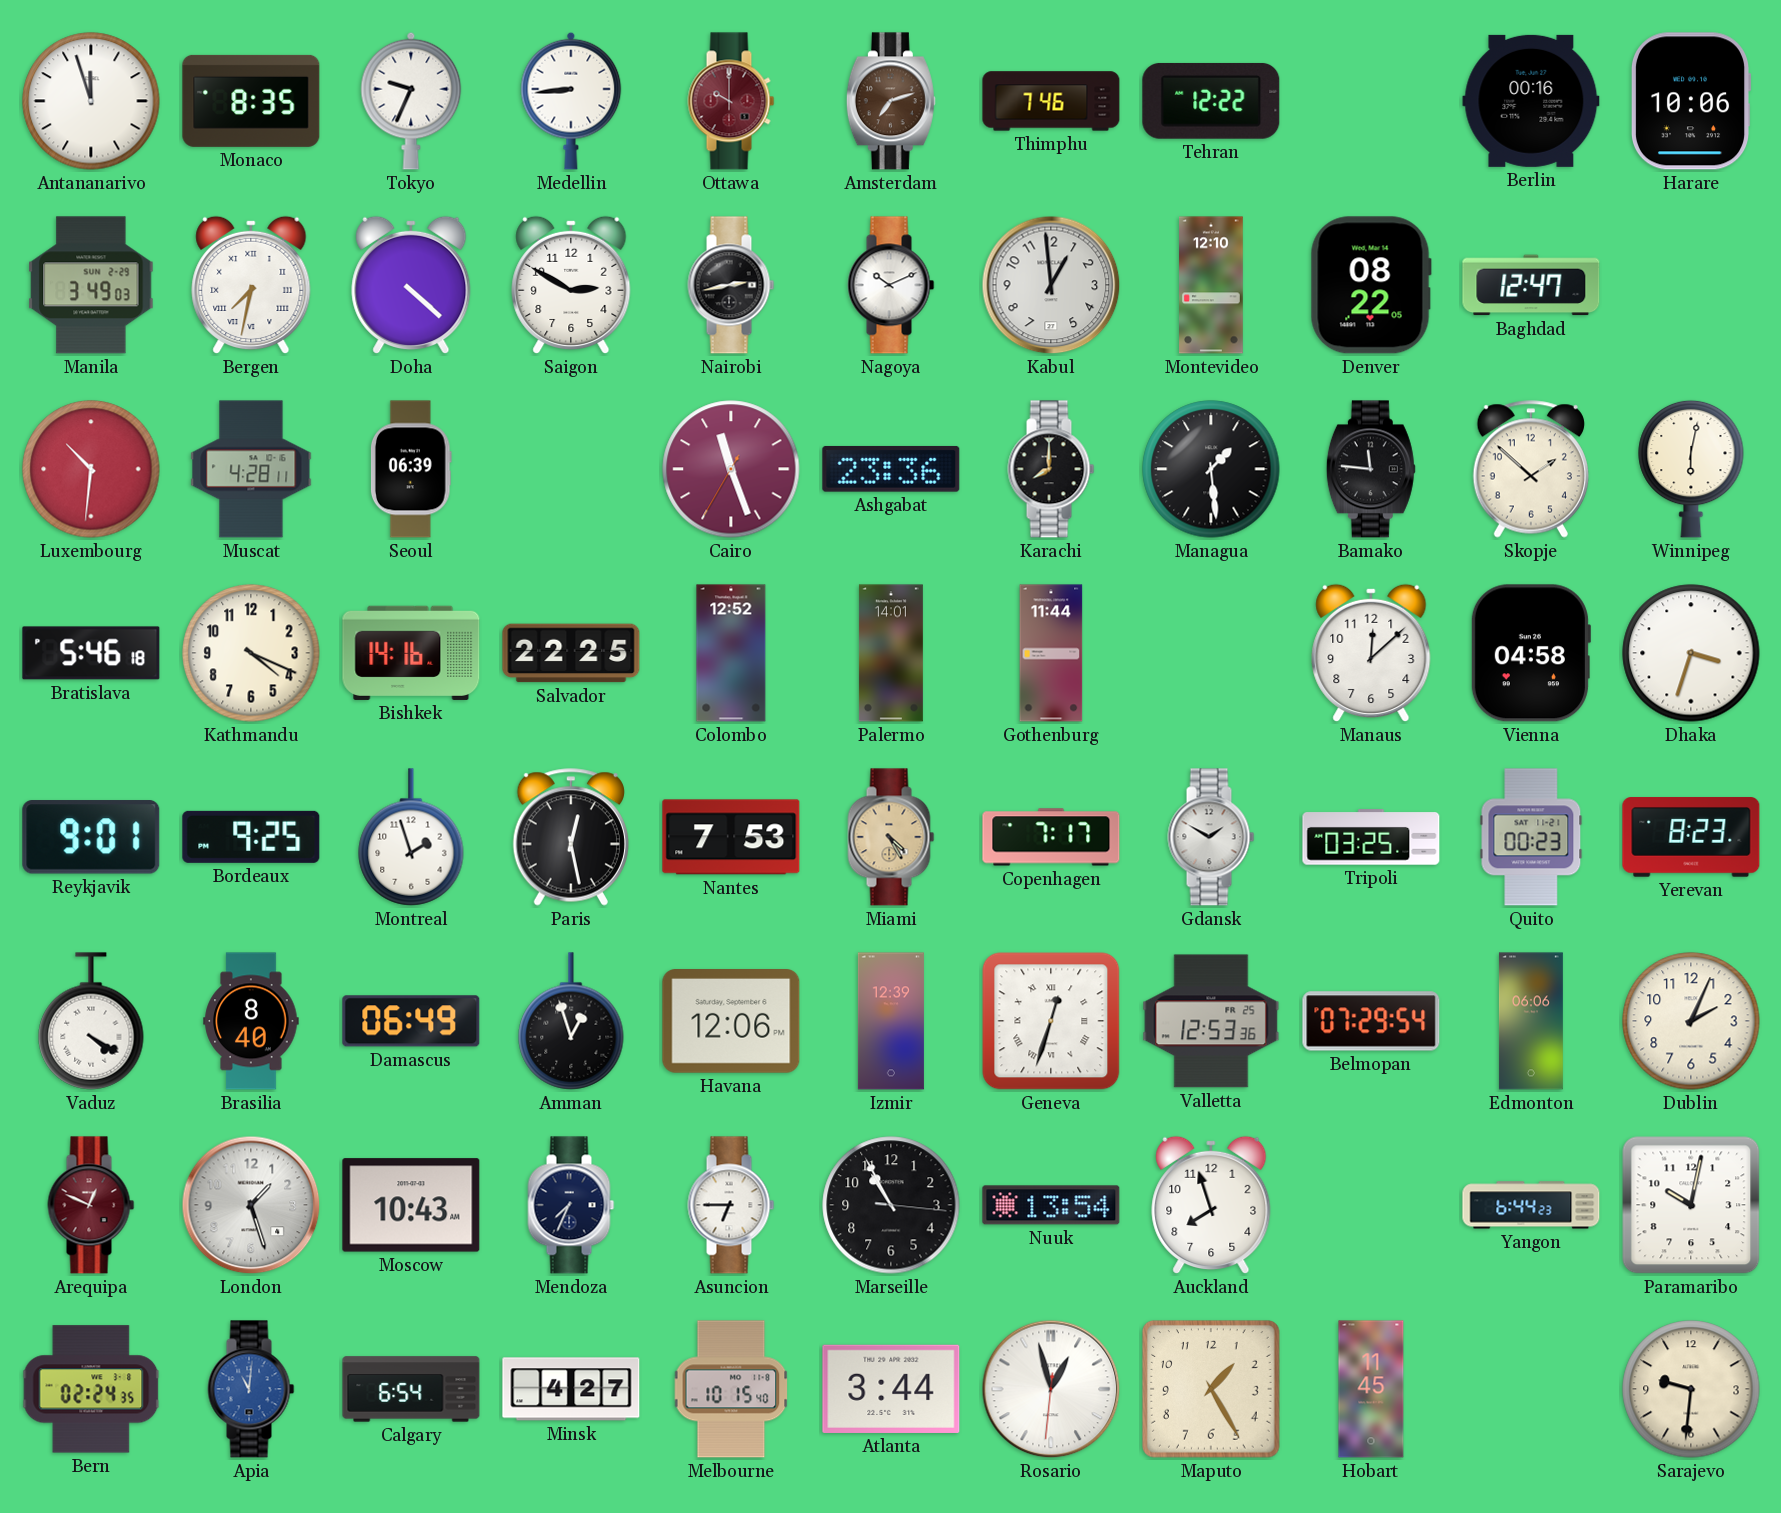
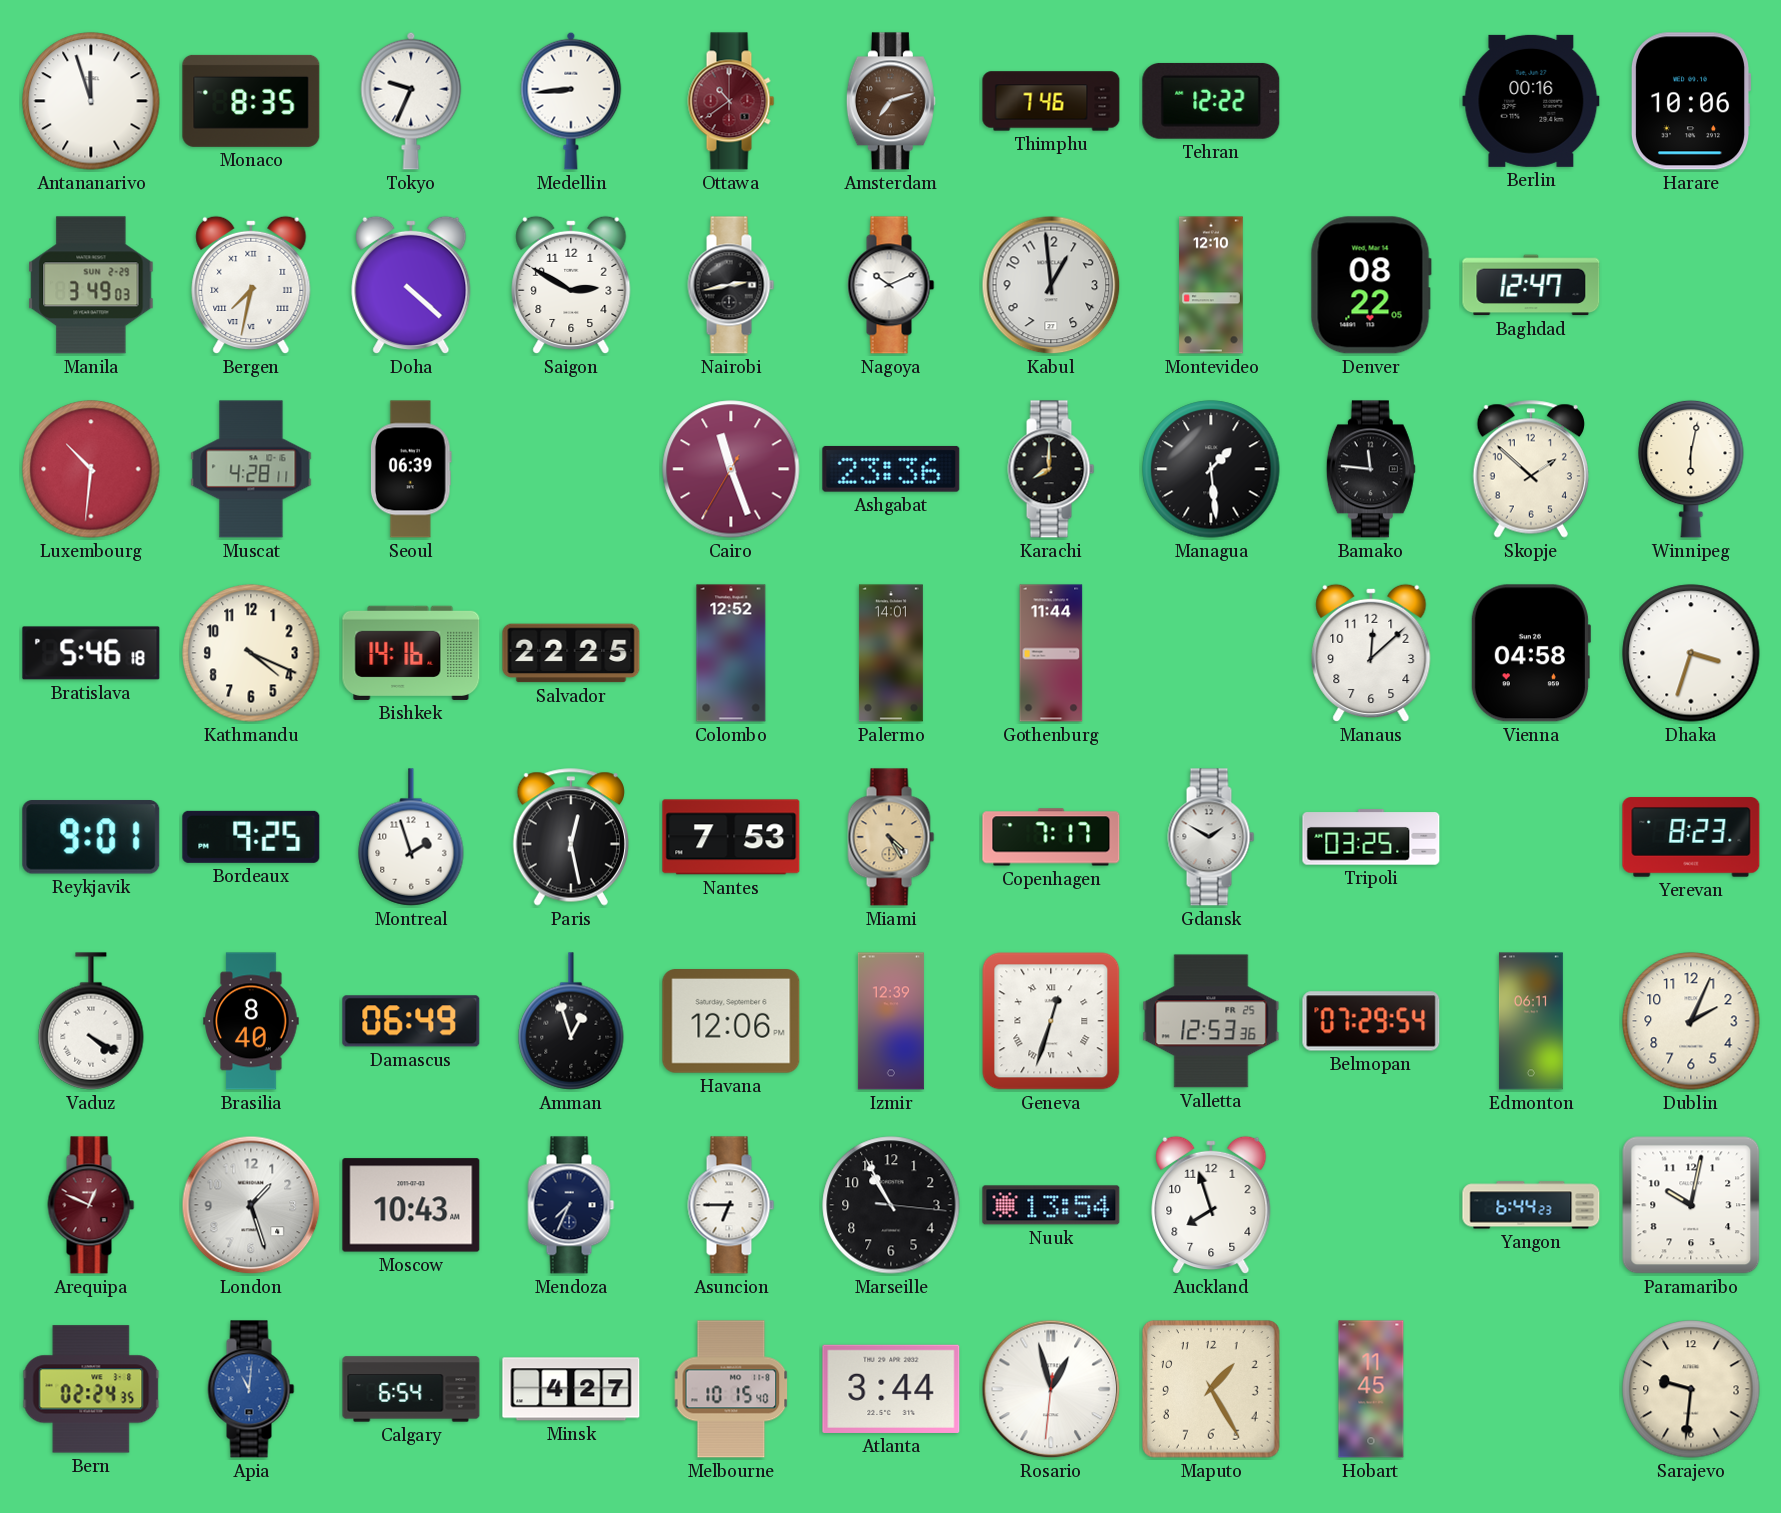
Ottawa: 10:00 -> 10:39
Quito: 00:23 -> none
Edmonton: 06:06 -> 06:11
